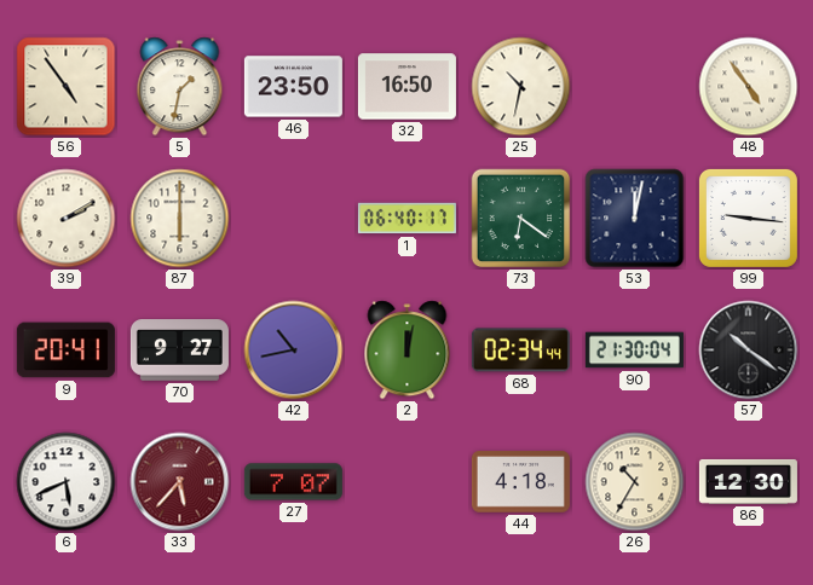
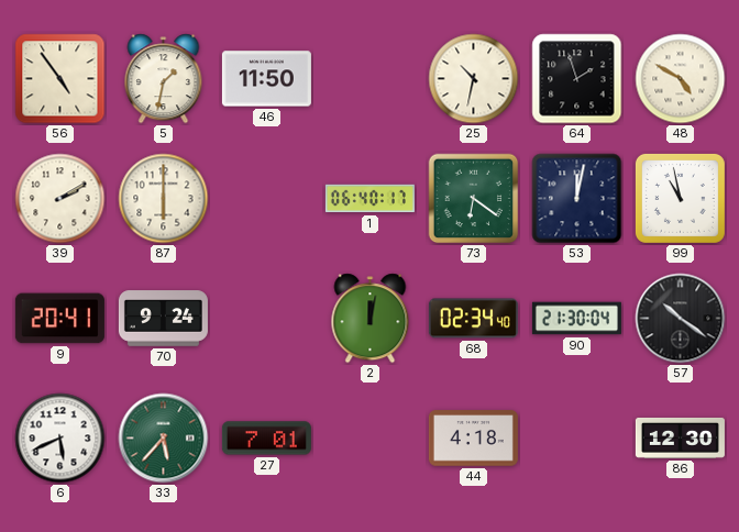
46: 23:50 -> 11:50
32: 16:50 -> none
64: none -> 1:57
48: 4:54 -> 4:50
99: 9:16 -> 10:58
70: 9:27 -> 9:24
42: 10:43 -> none
68: 02:34:44 -> 02:34:40
33 dial: burgundy -> green
27: 7:07 -> 7:01
26: 10:35 -> none
